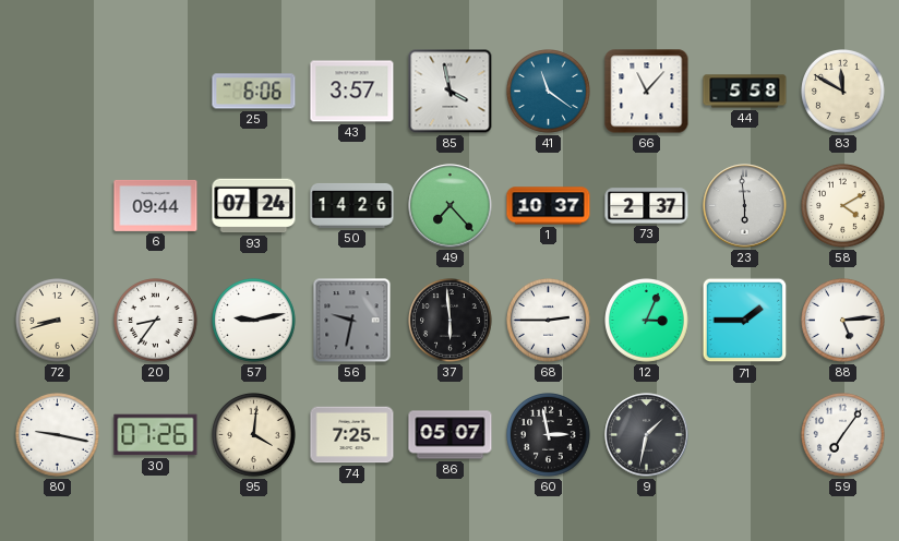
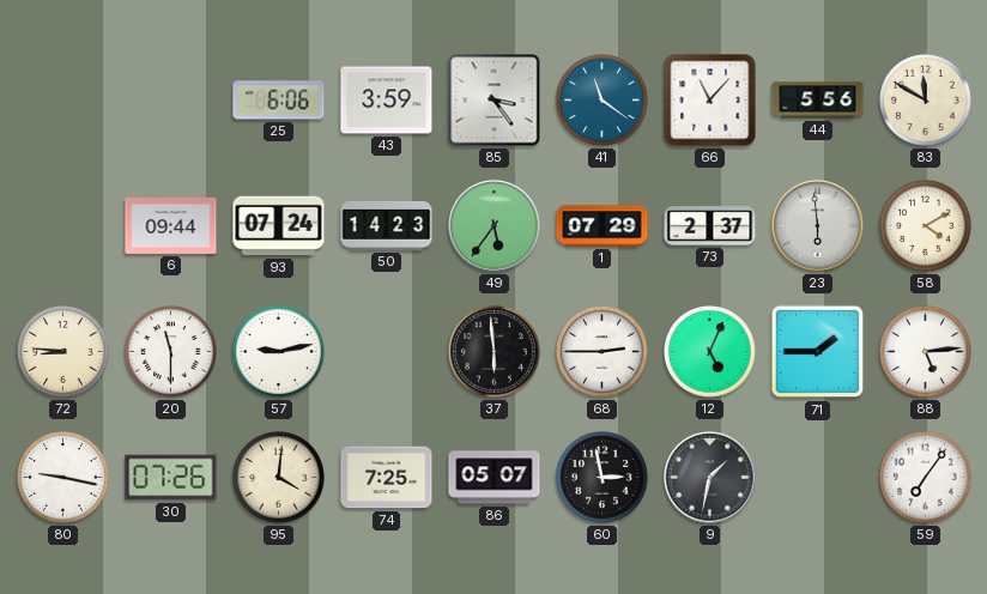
43: 3:57 -> 3:59
85: 3:58 -> 3:24
44: 5:58 -> 5:56
50: 14:26 -> 14:23
49: 7:23 -> 5:36
1: 10:37 -> 07:29
72: 8:42 -> 8:46
20: 8:36 -> 11:30
56: 9:32 -> none
12: 3:04 -> 5:04
